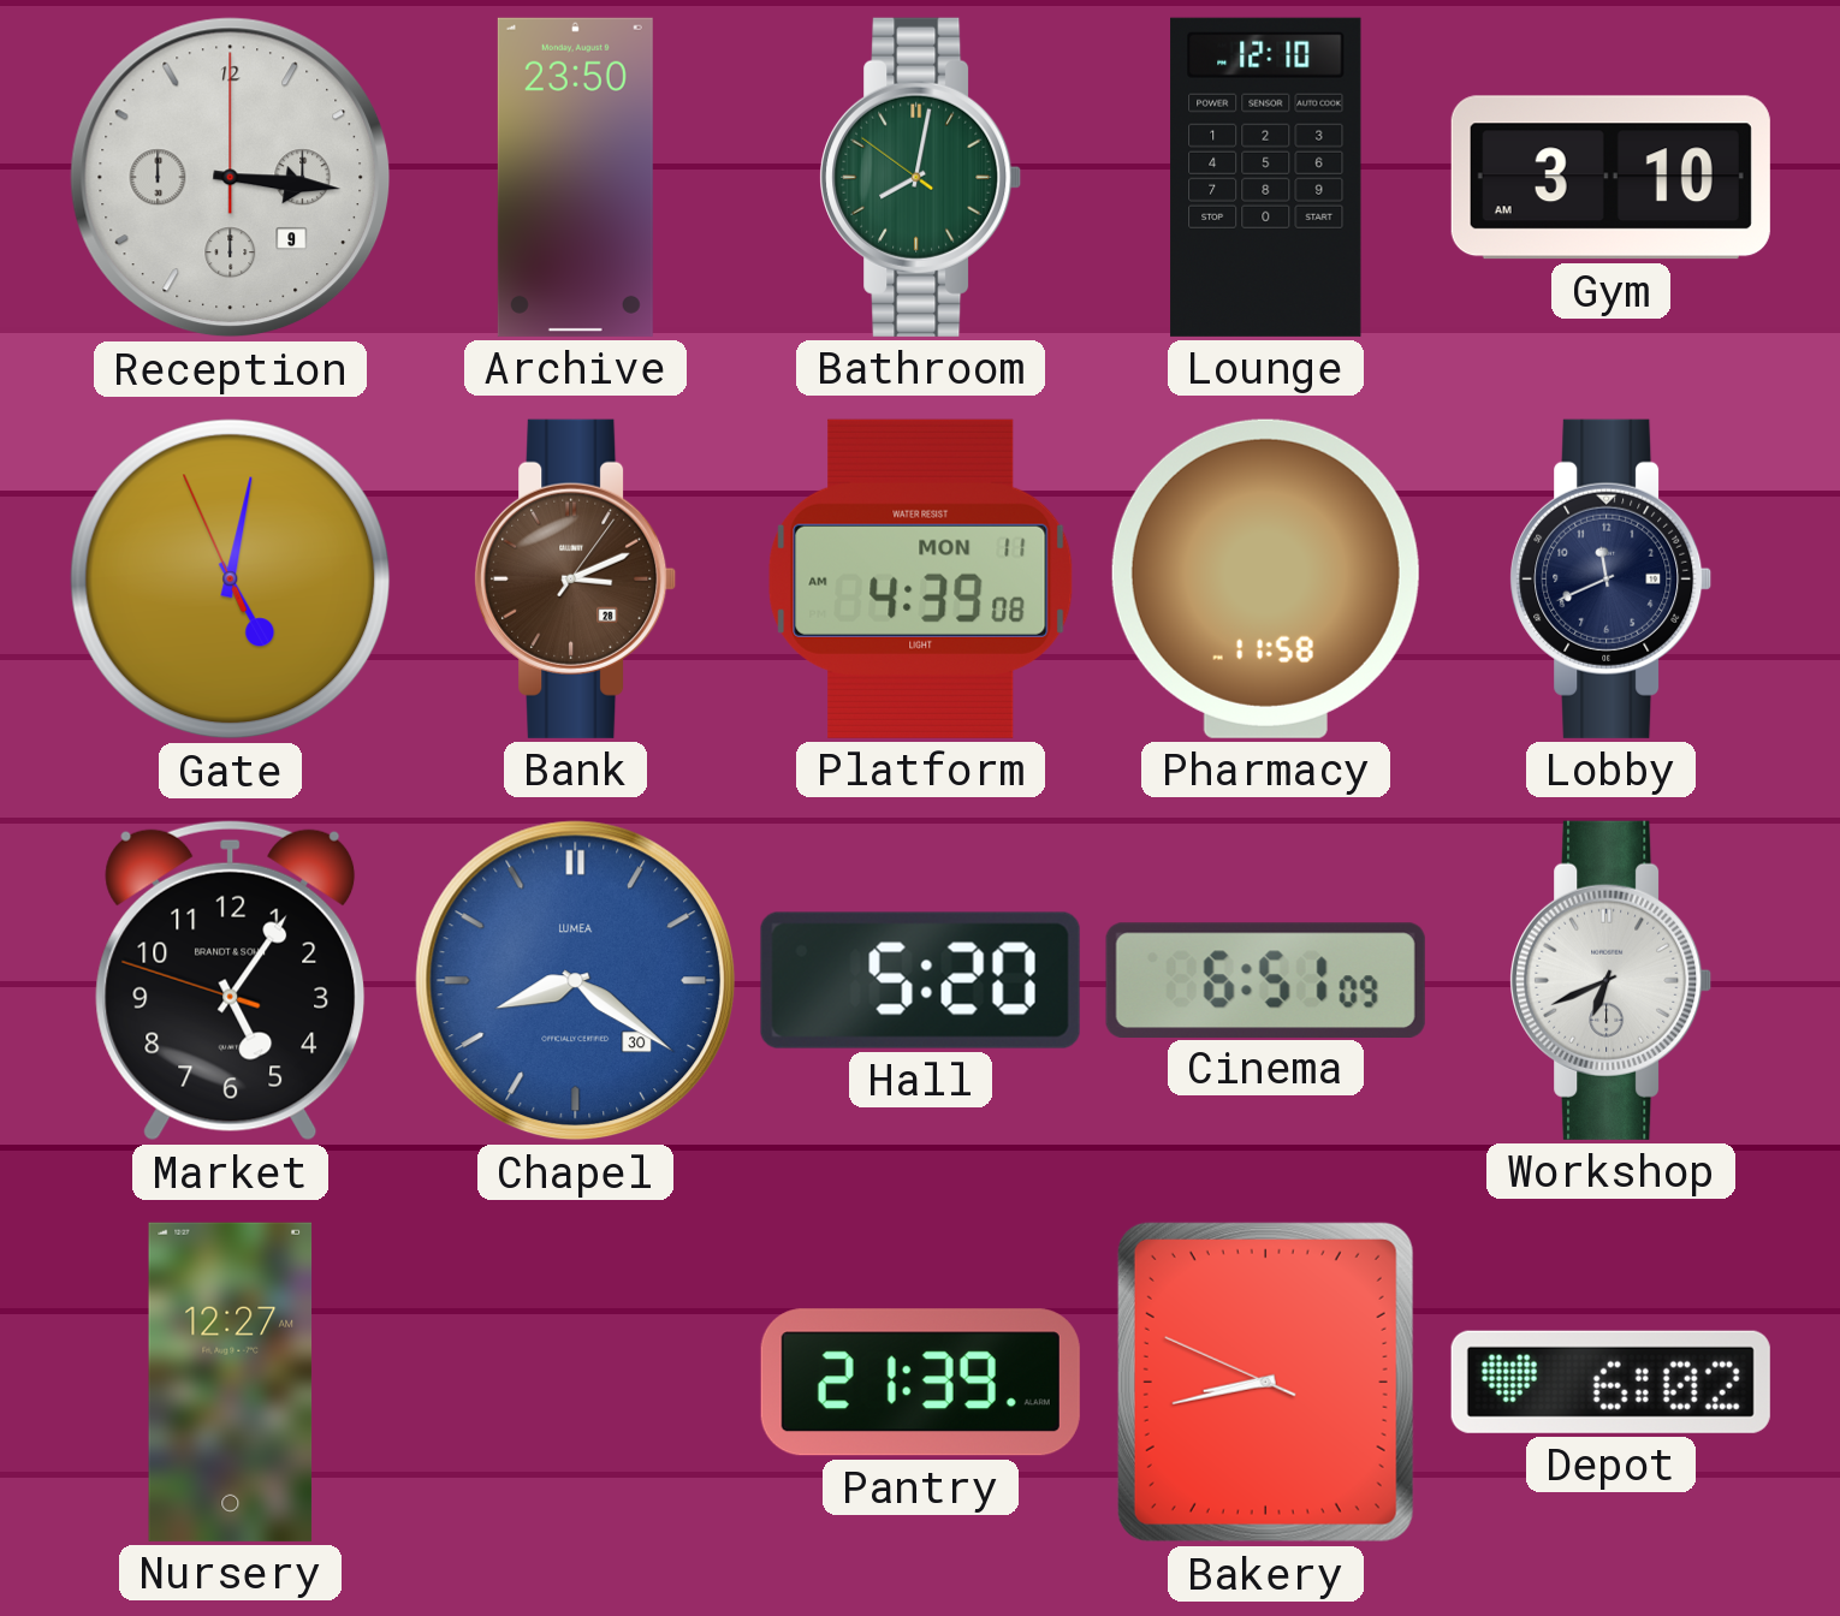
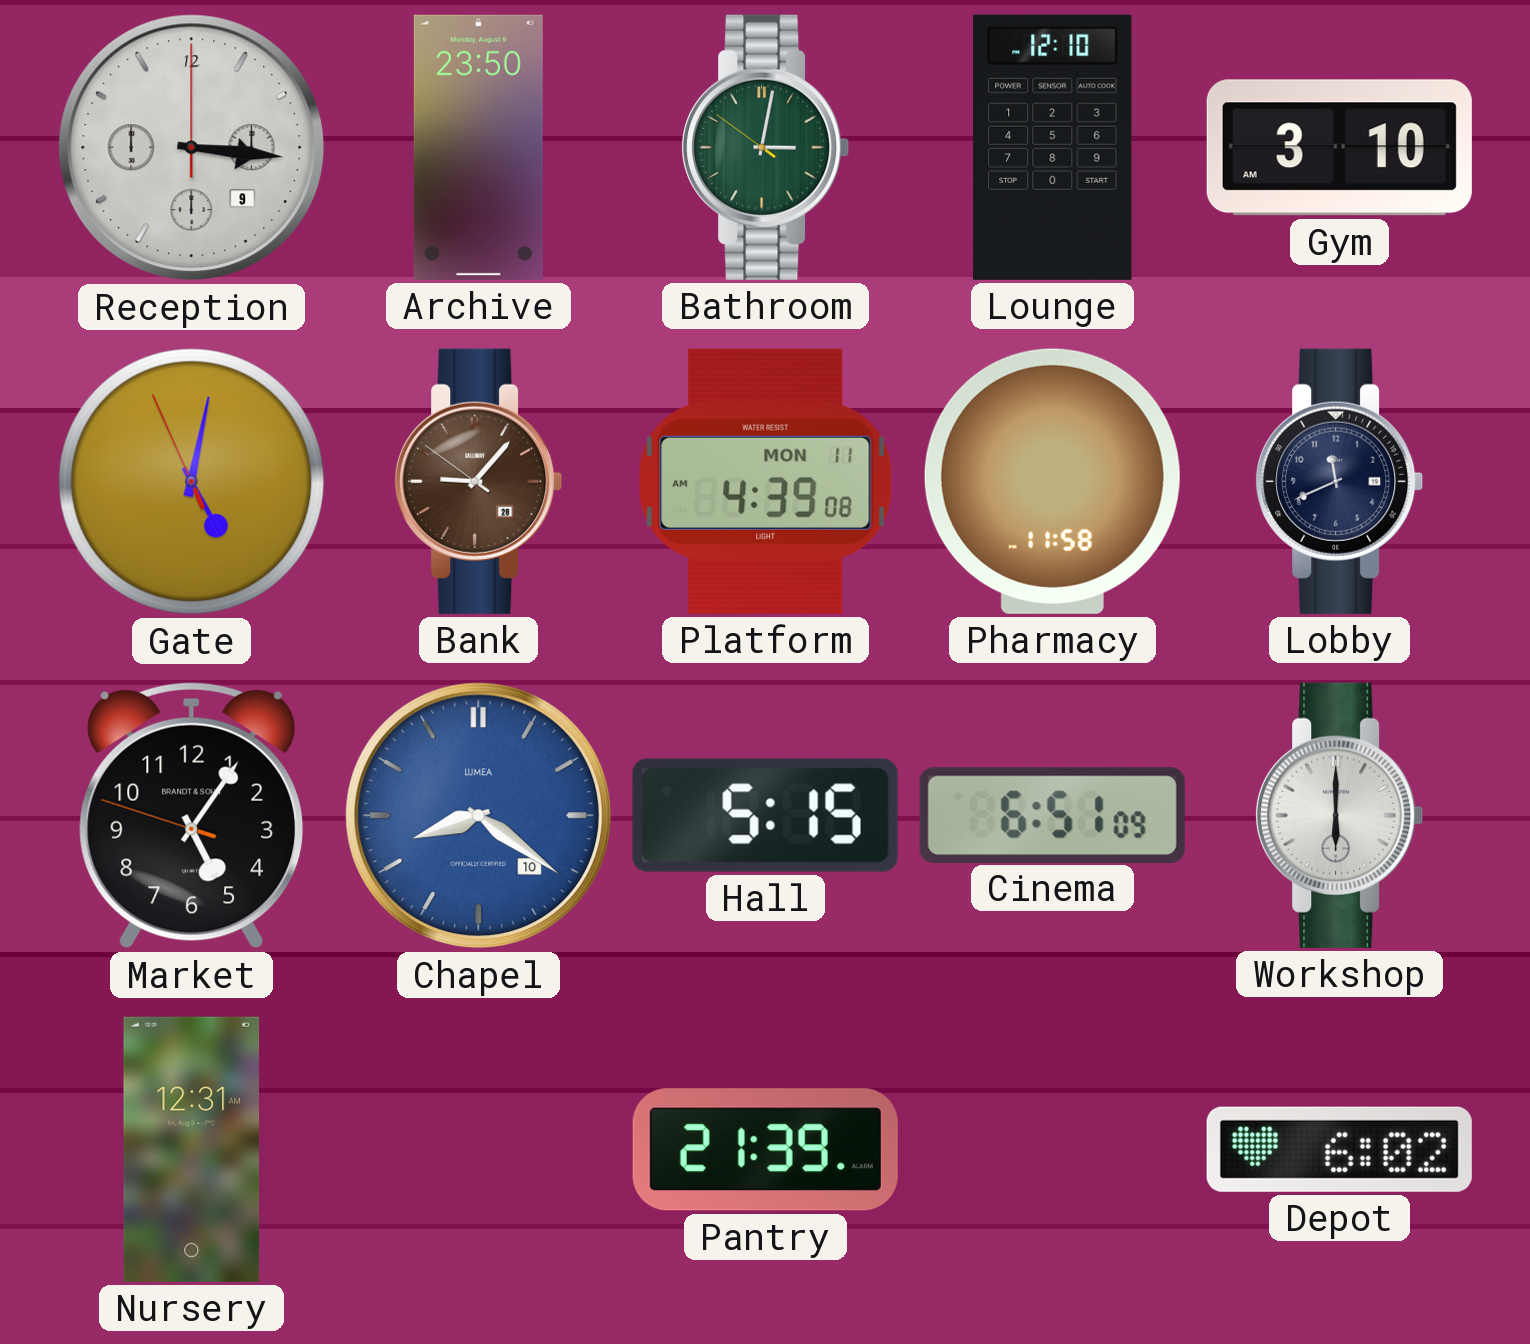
Bathroom: 8:01 -> 3:01
Bank: 3:11 -> 9:06
Chapel date: 30 -> 10
Hall: 5:20 -> 5:15
Workshop: 6:41 -> 6:00
Nursery: 12:27 -> 12:31
Bakery: 8:42 -> none
